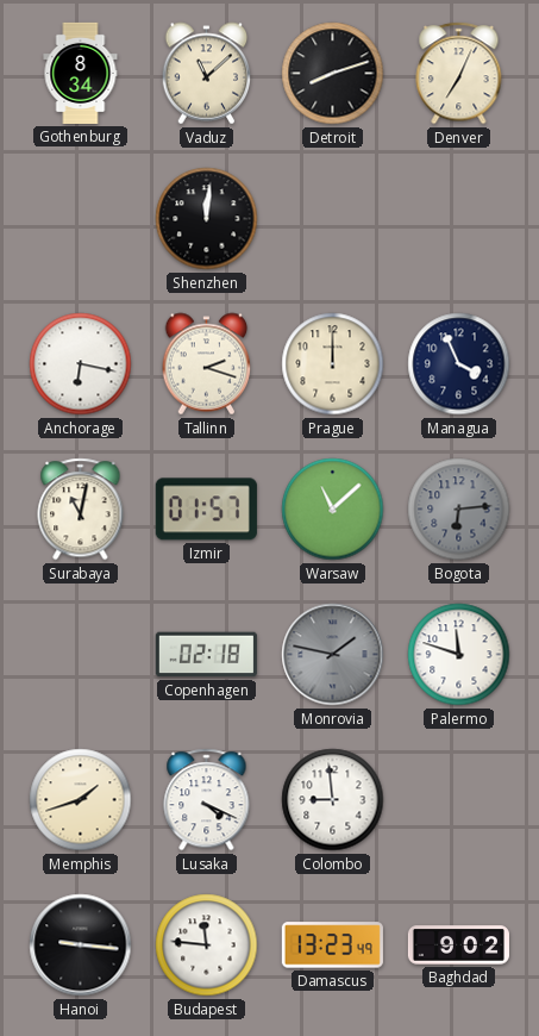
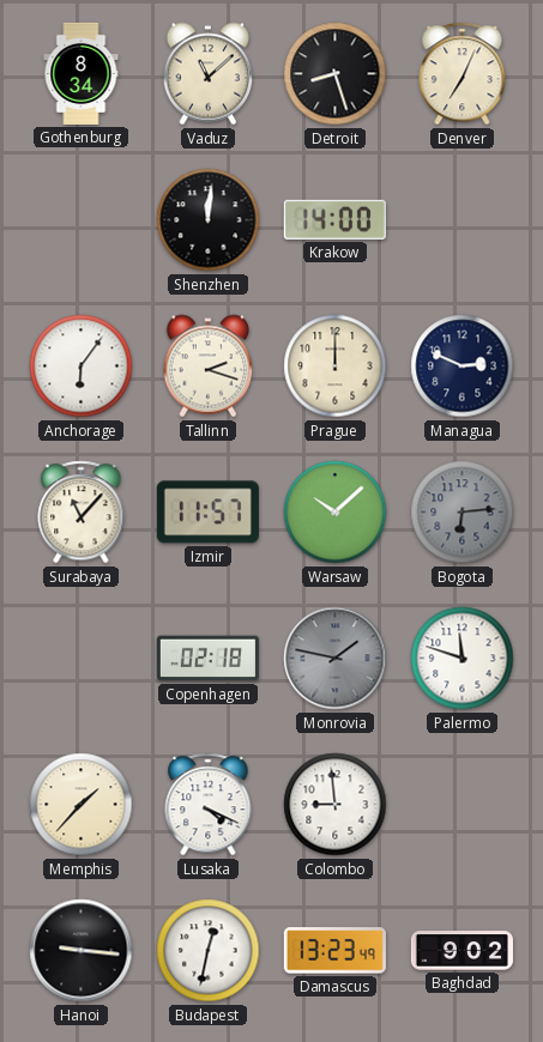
Detroit: 8:12 -> 8:27
Krakow: none -> 14:00
Anchorage: 6:17 -> 6:06
Managua: 3:56 -> 2:49
Surabaya: 11:02 -> 11:07
Izmir: 01:57 -> 11:57
Warsaw: 11:08 -> 10:08
Memphis: 1:42 -> 1:37
Budapest: 11:46 -> 12:32
